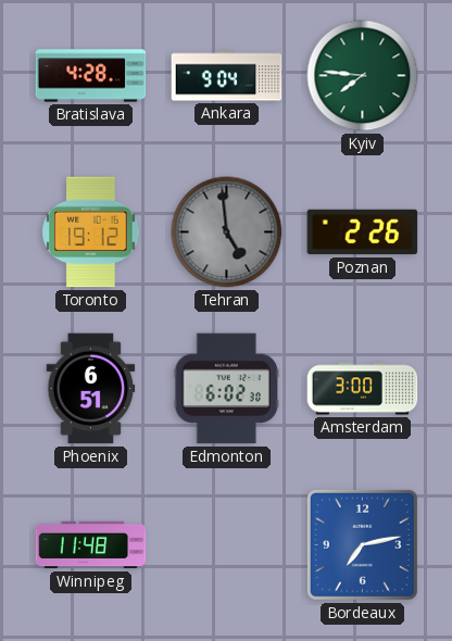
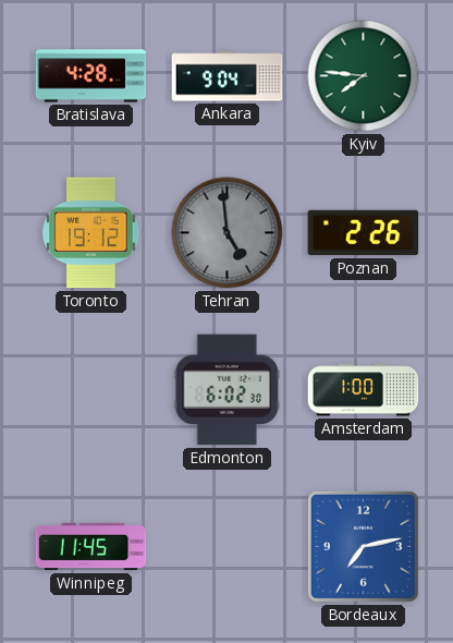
Phoenix: 6:51 -> none
Amsterdam: 3:00 -> 1:00
Winnipeg: 11:48 -> 11:45
